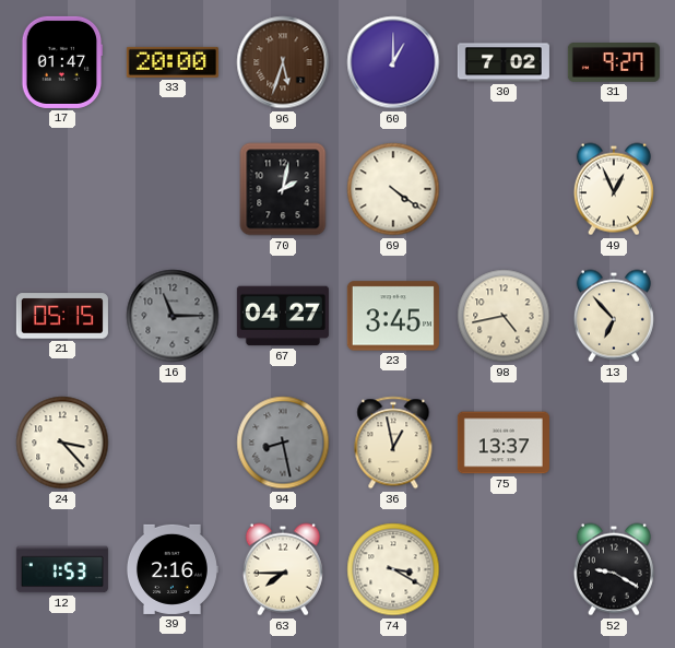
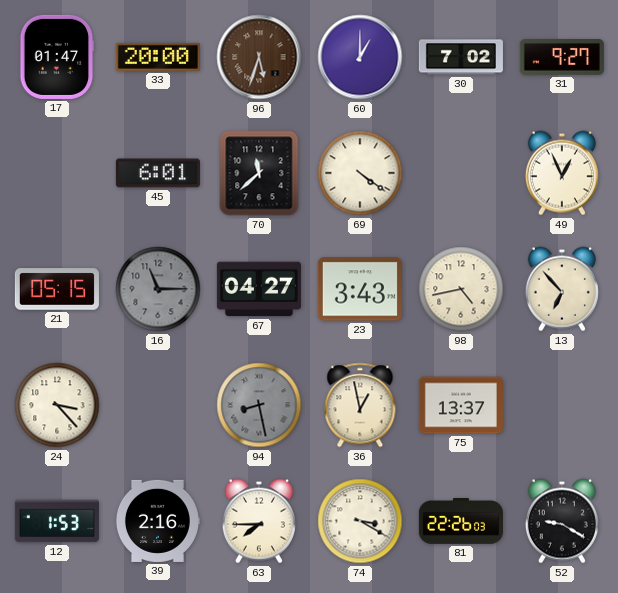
45: none -> 6:01
70: 2:02 -> 11:38
23: 3:45 -> 3:43
81: none -> 22:26
